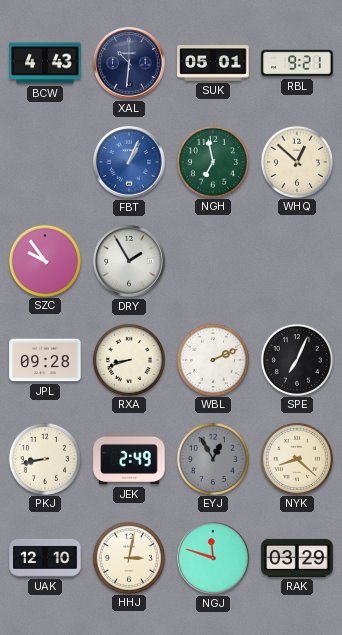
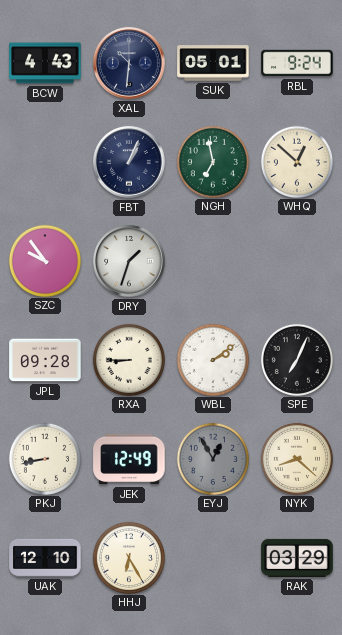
RBL: 9:21 -> 9:24
FBT dial: blue -> navy
DRY: 1:55 -> 1:33
RXA: 8:42 -> 8:45
WBL: 2:11 -> 2:09
JEK: 2:49 -> 12:49
HHJ: 3:02 -> 6:25
NGJ: 11:48 -> none
